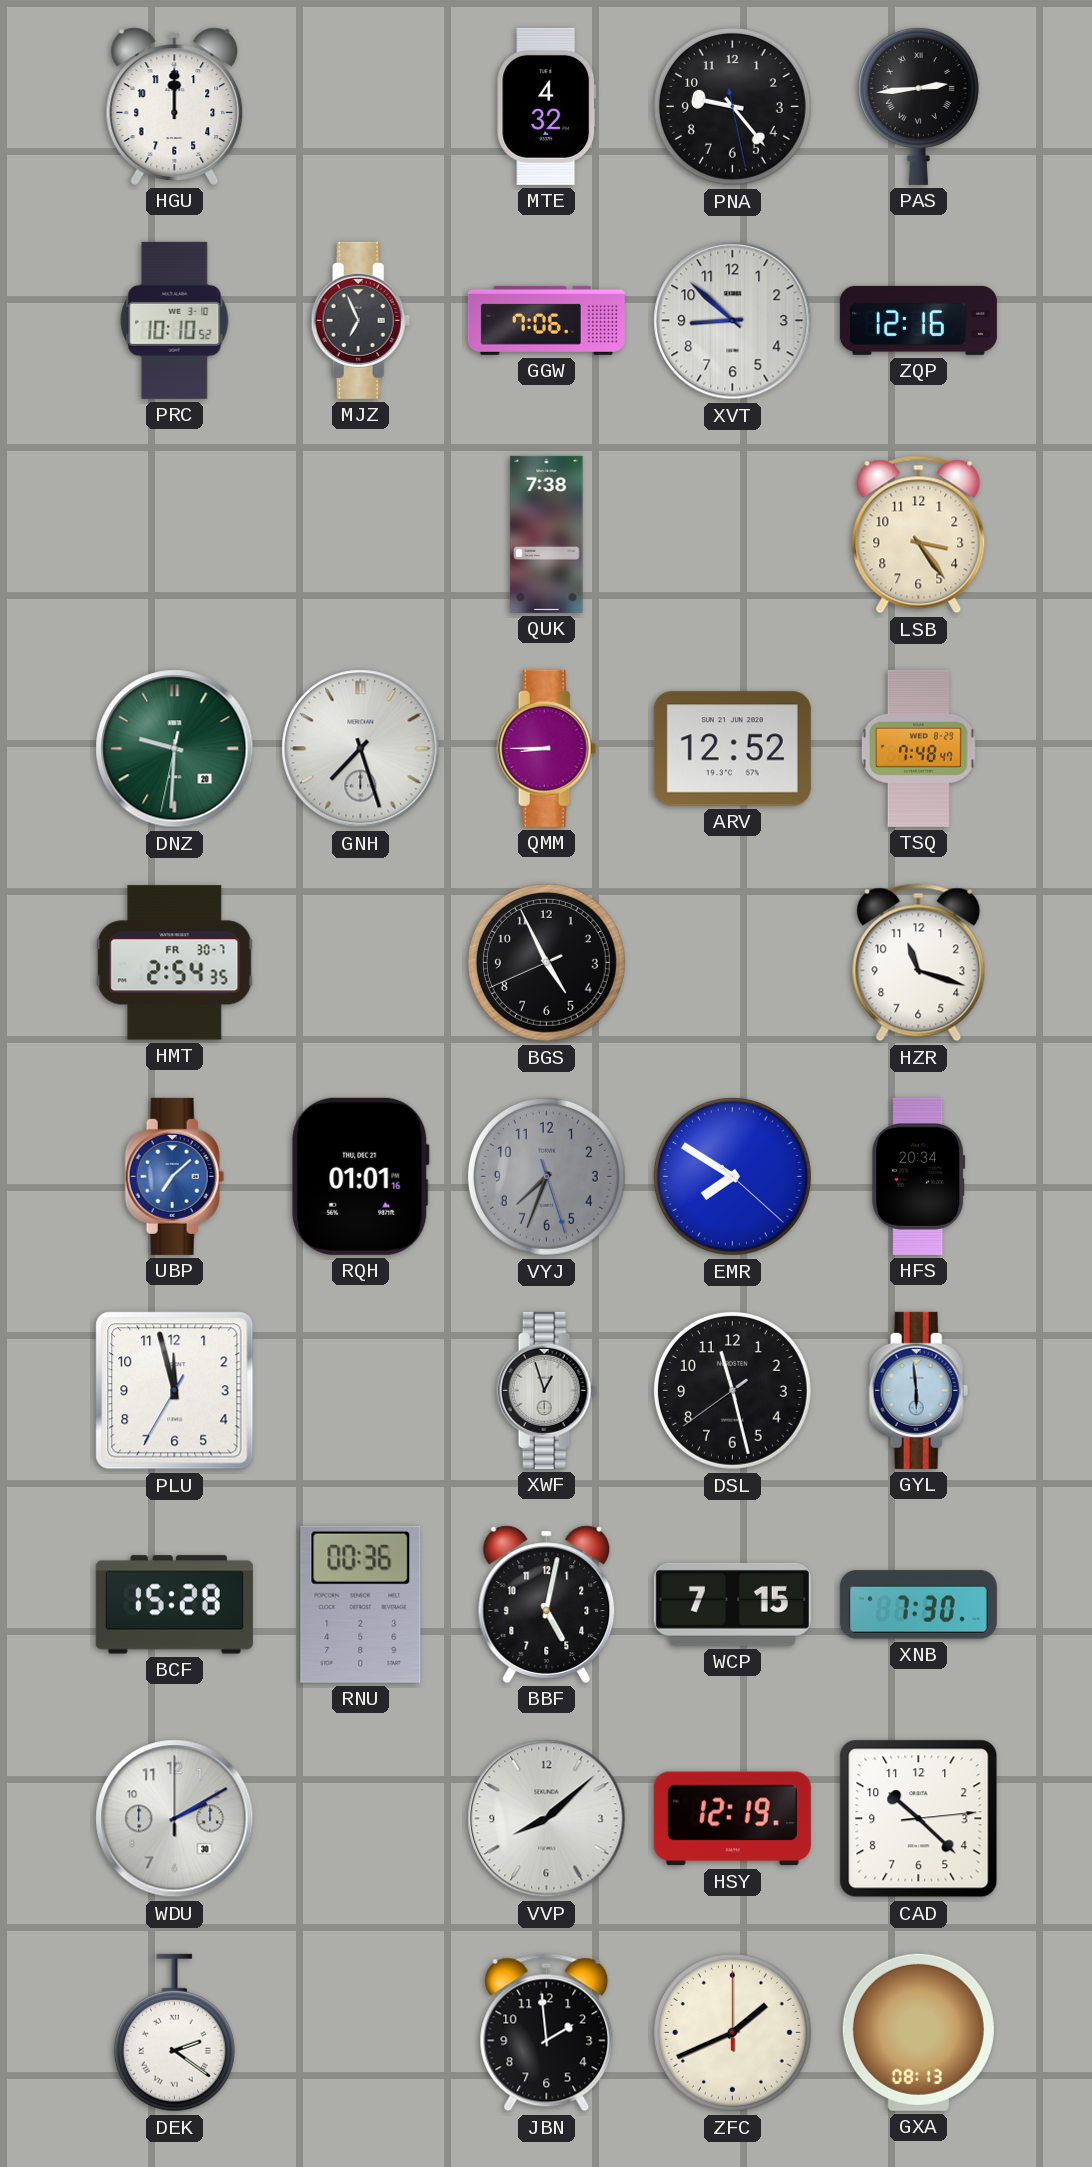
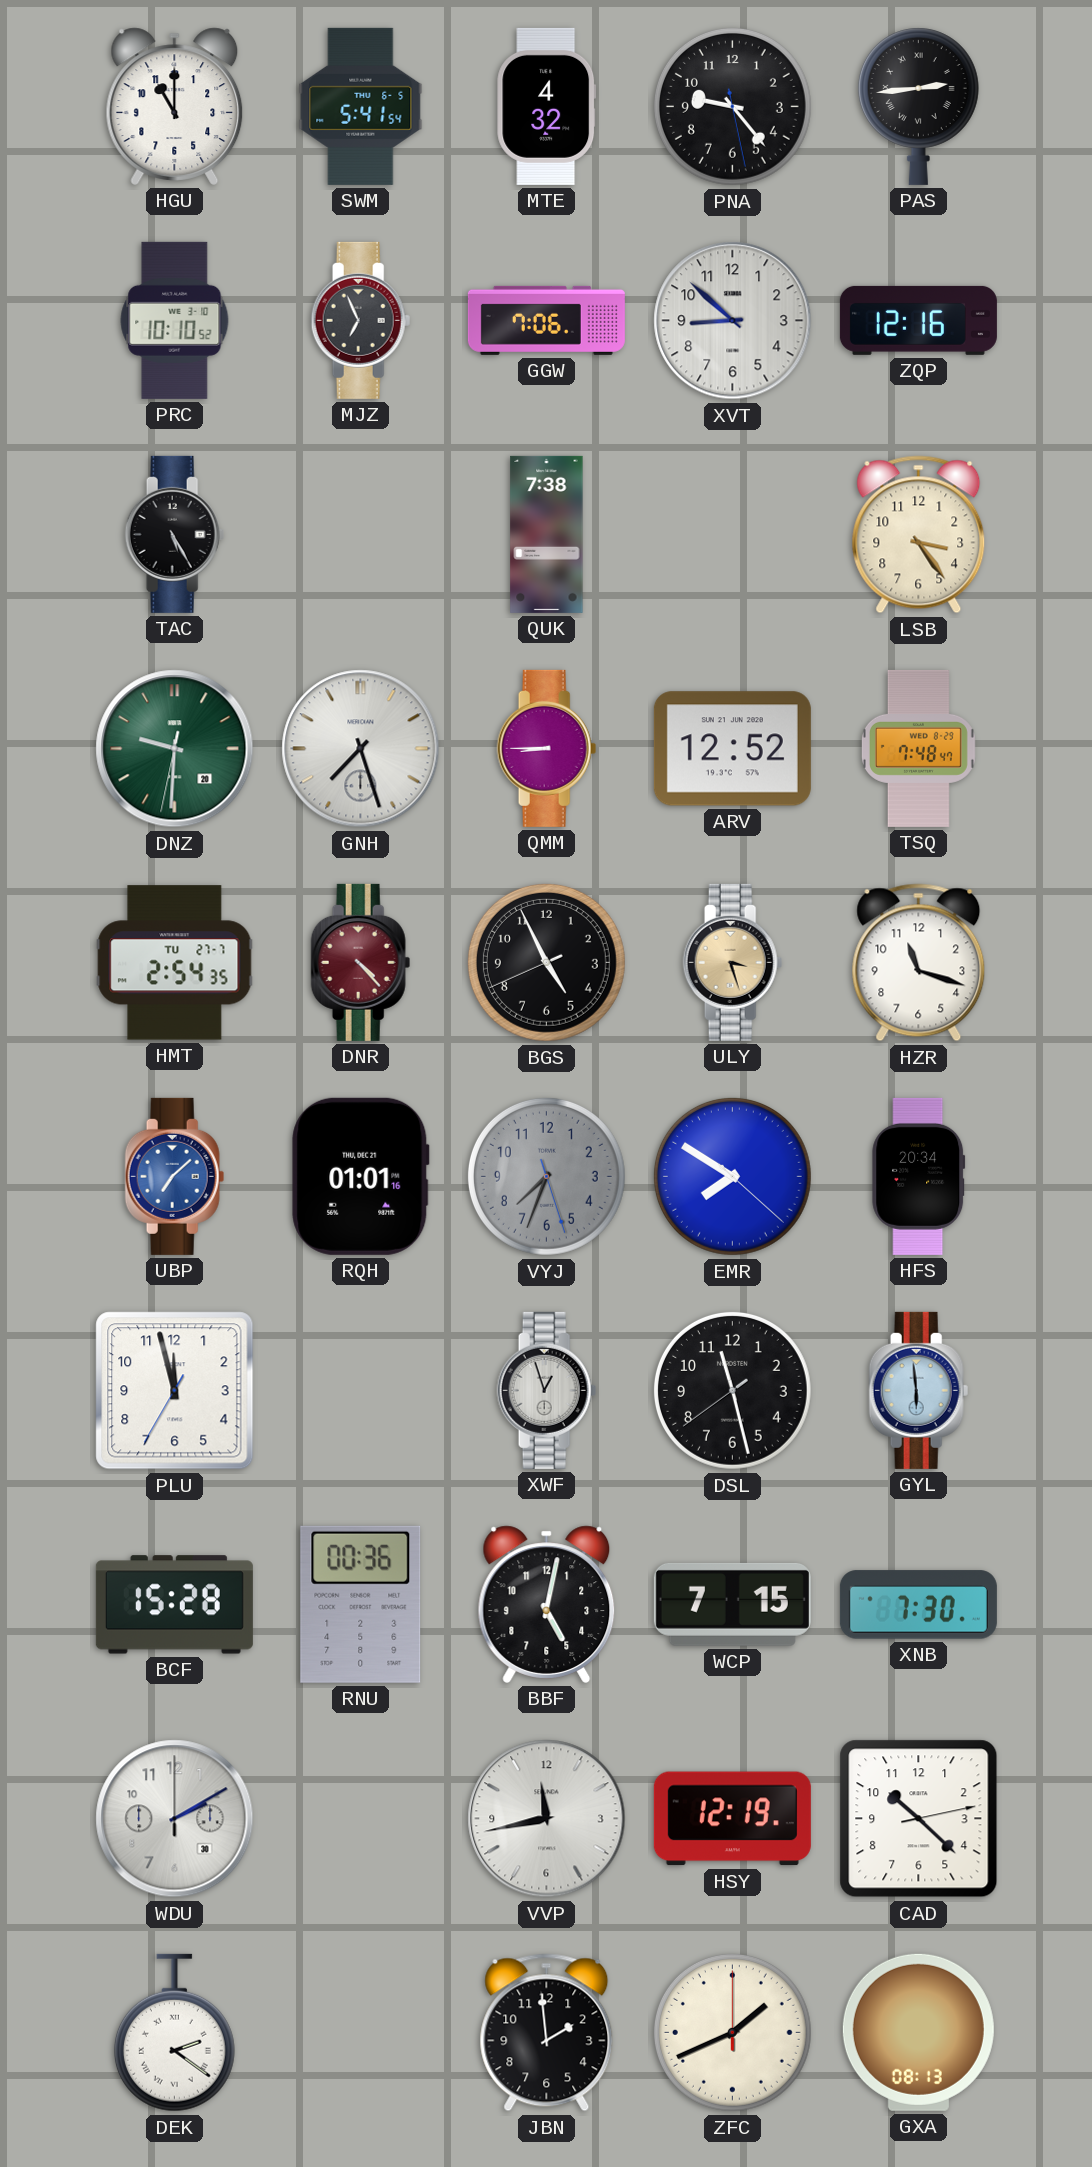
HGU: 12:00 -> 11:00
SWM: none -> 5:41
TAC: none -> 5:25
HMT date: FR 30-7 -> TU 27-7
DNR: none -> 4:23
ULY: none -> 3:27
VVP: 8:08 -> 11:43
CAD: 10:22:14 -> 10:22:13
